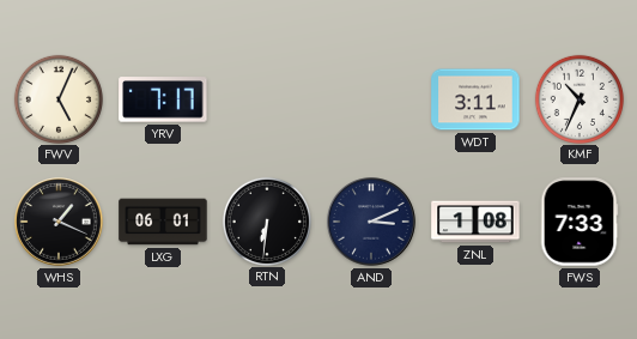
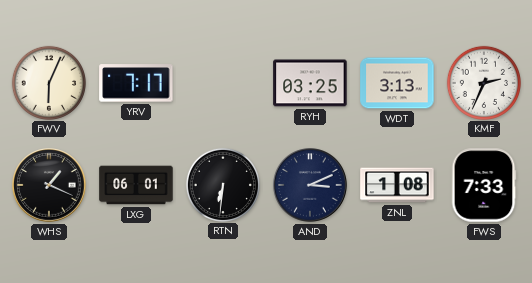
FWV: 5:04 -> 6:04
RYH: none -> 03:25
WDT: 3:11 -> 3:13
KMF: 10:34 -> 2:34
